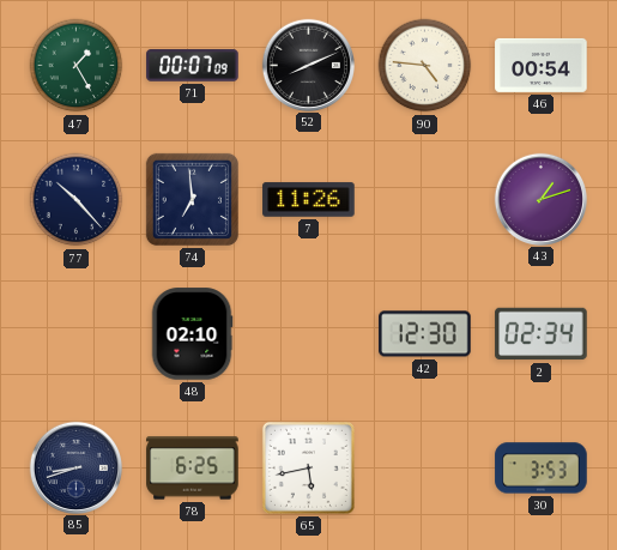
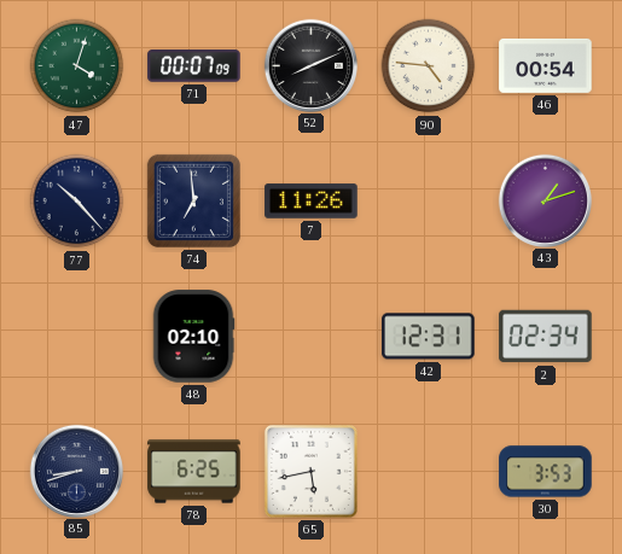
47: 1:25 -> 4:03
42: 12:30 -> 12:31
